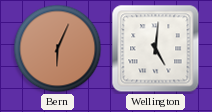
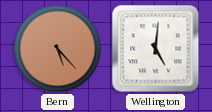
Bern: 6:04 -> 5:23
